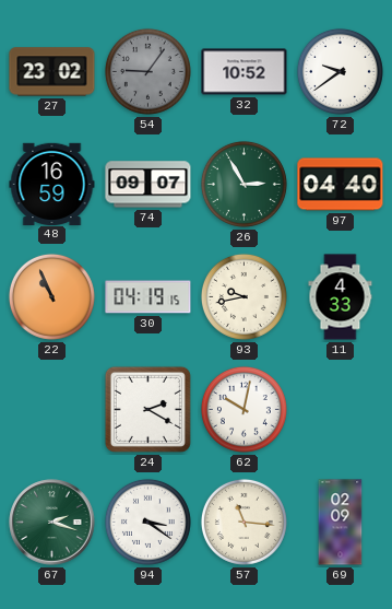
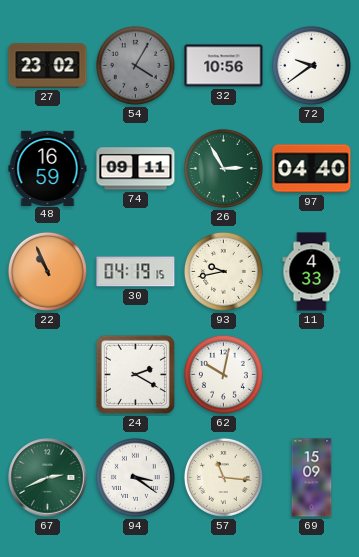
54: 9:06 -> 4:05
32: 10:52 -> 10:56
74: 09:07 -> 09:11
67: 2:18 -> 2:41
69: 02:09 -> 15:09
